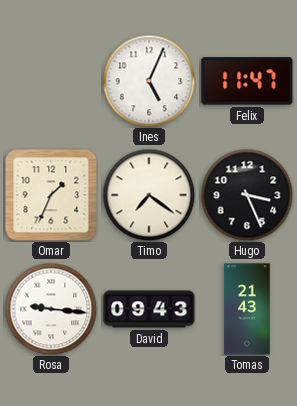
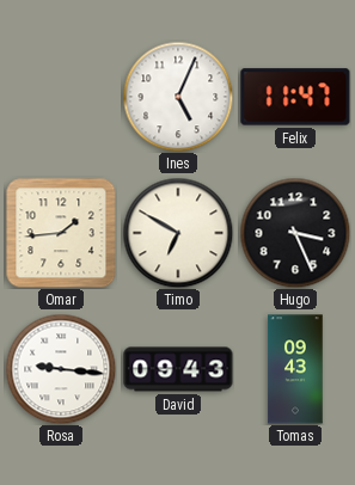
Omar: 1:34 -> 1:44
Timo: 7:21 -> 6:50
Tomas: 21:43 -> 09:43
